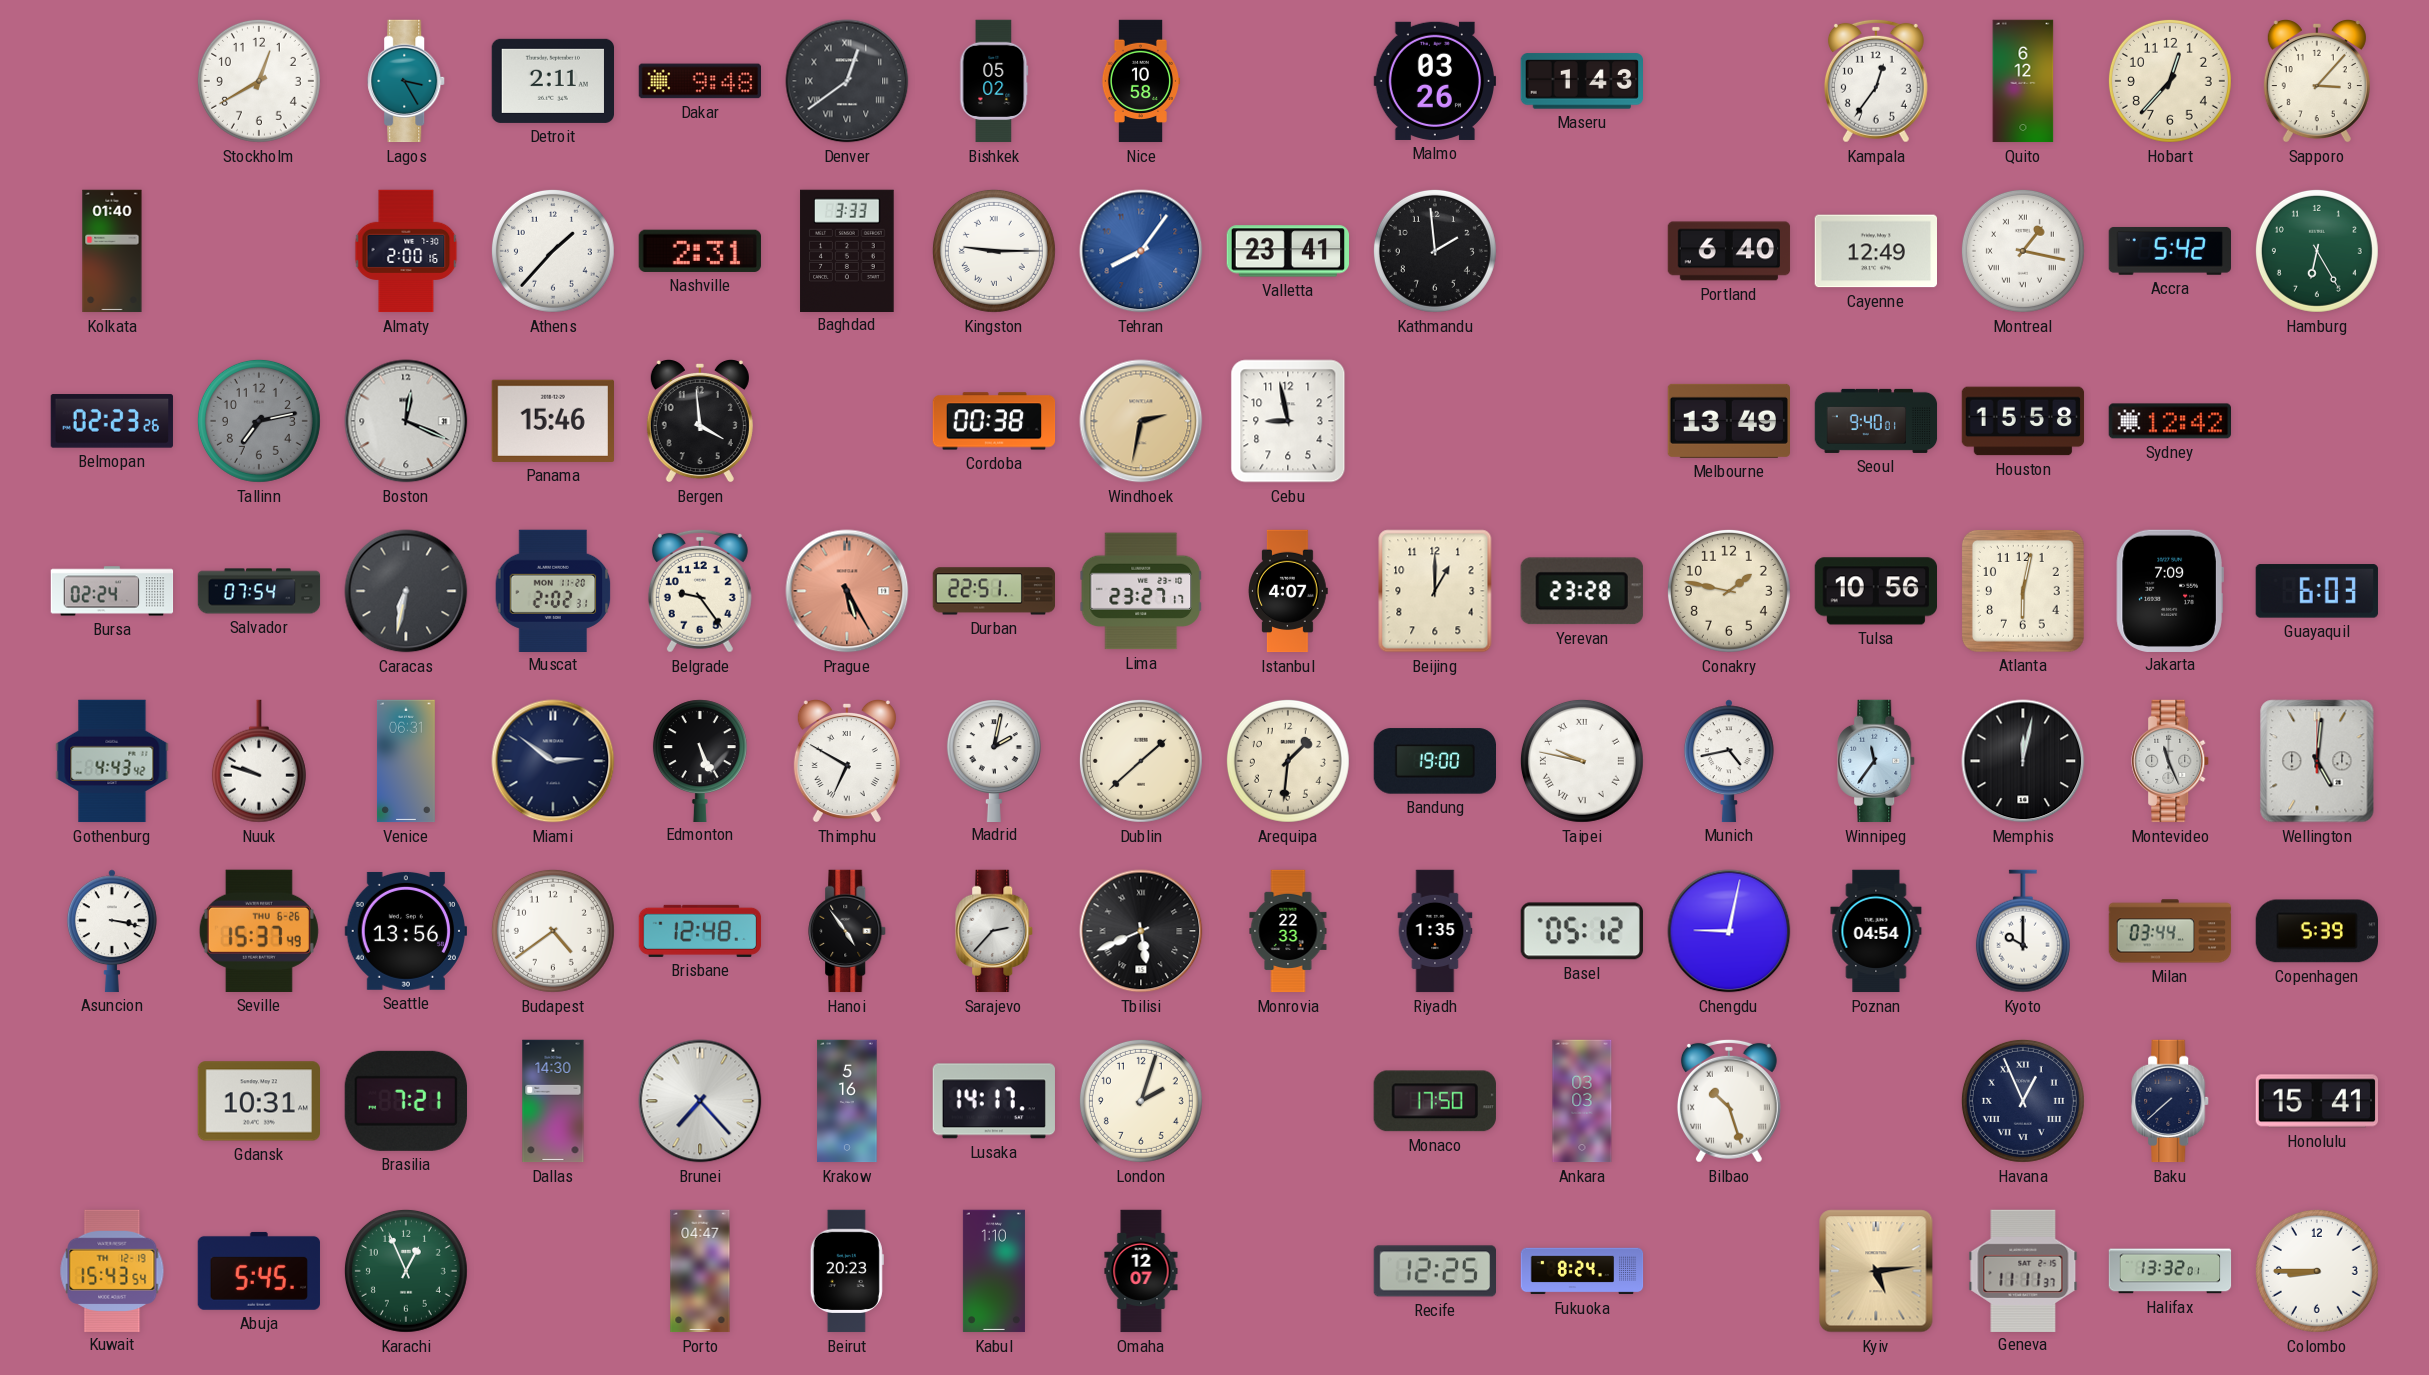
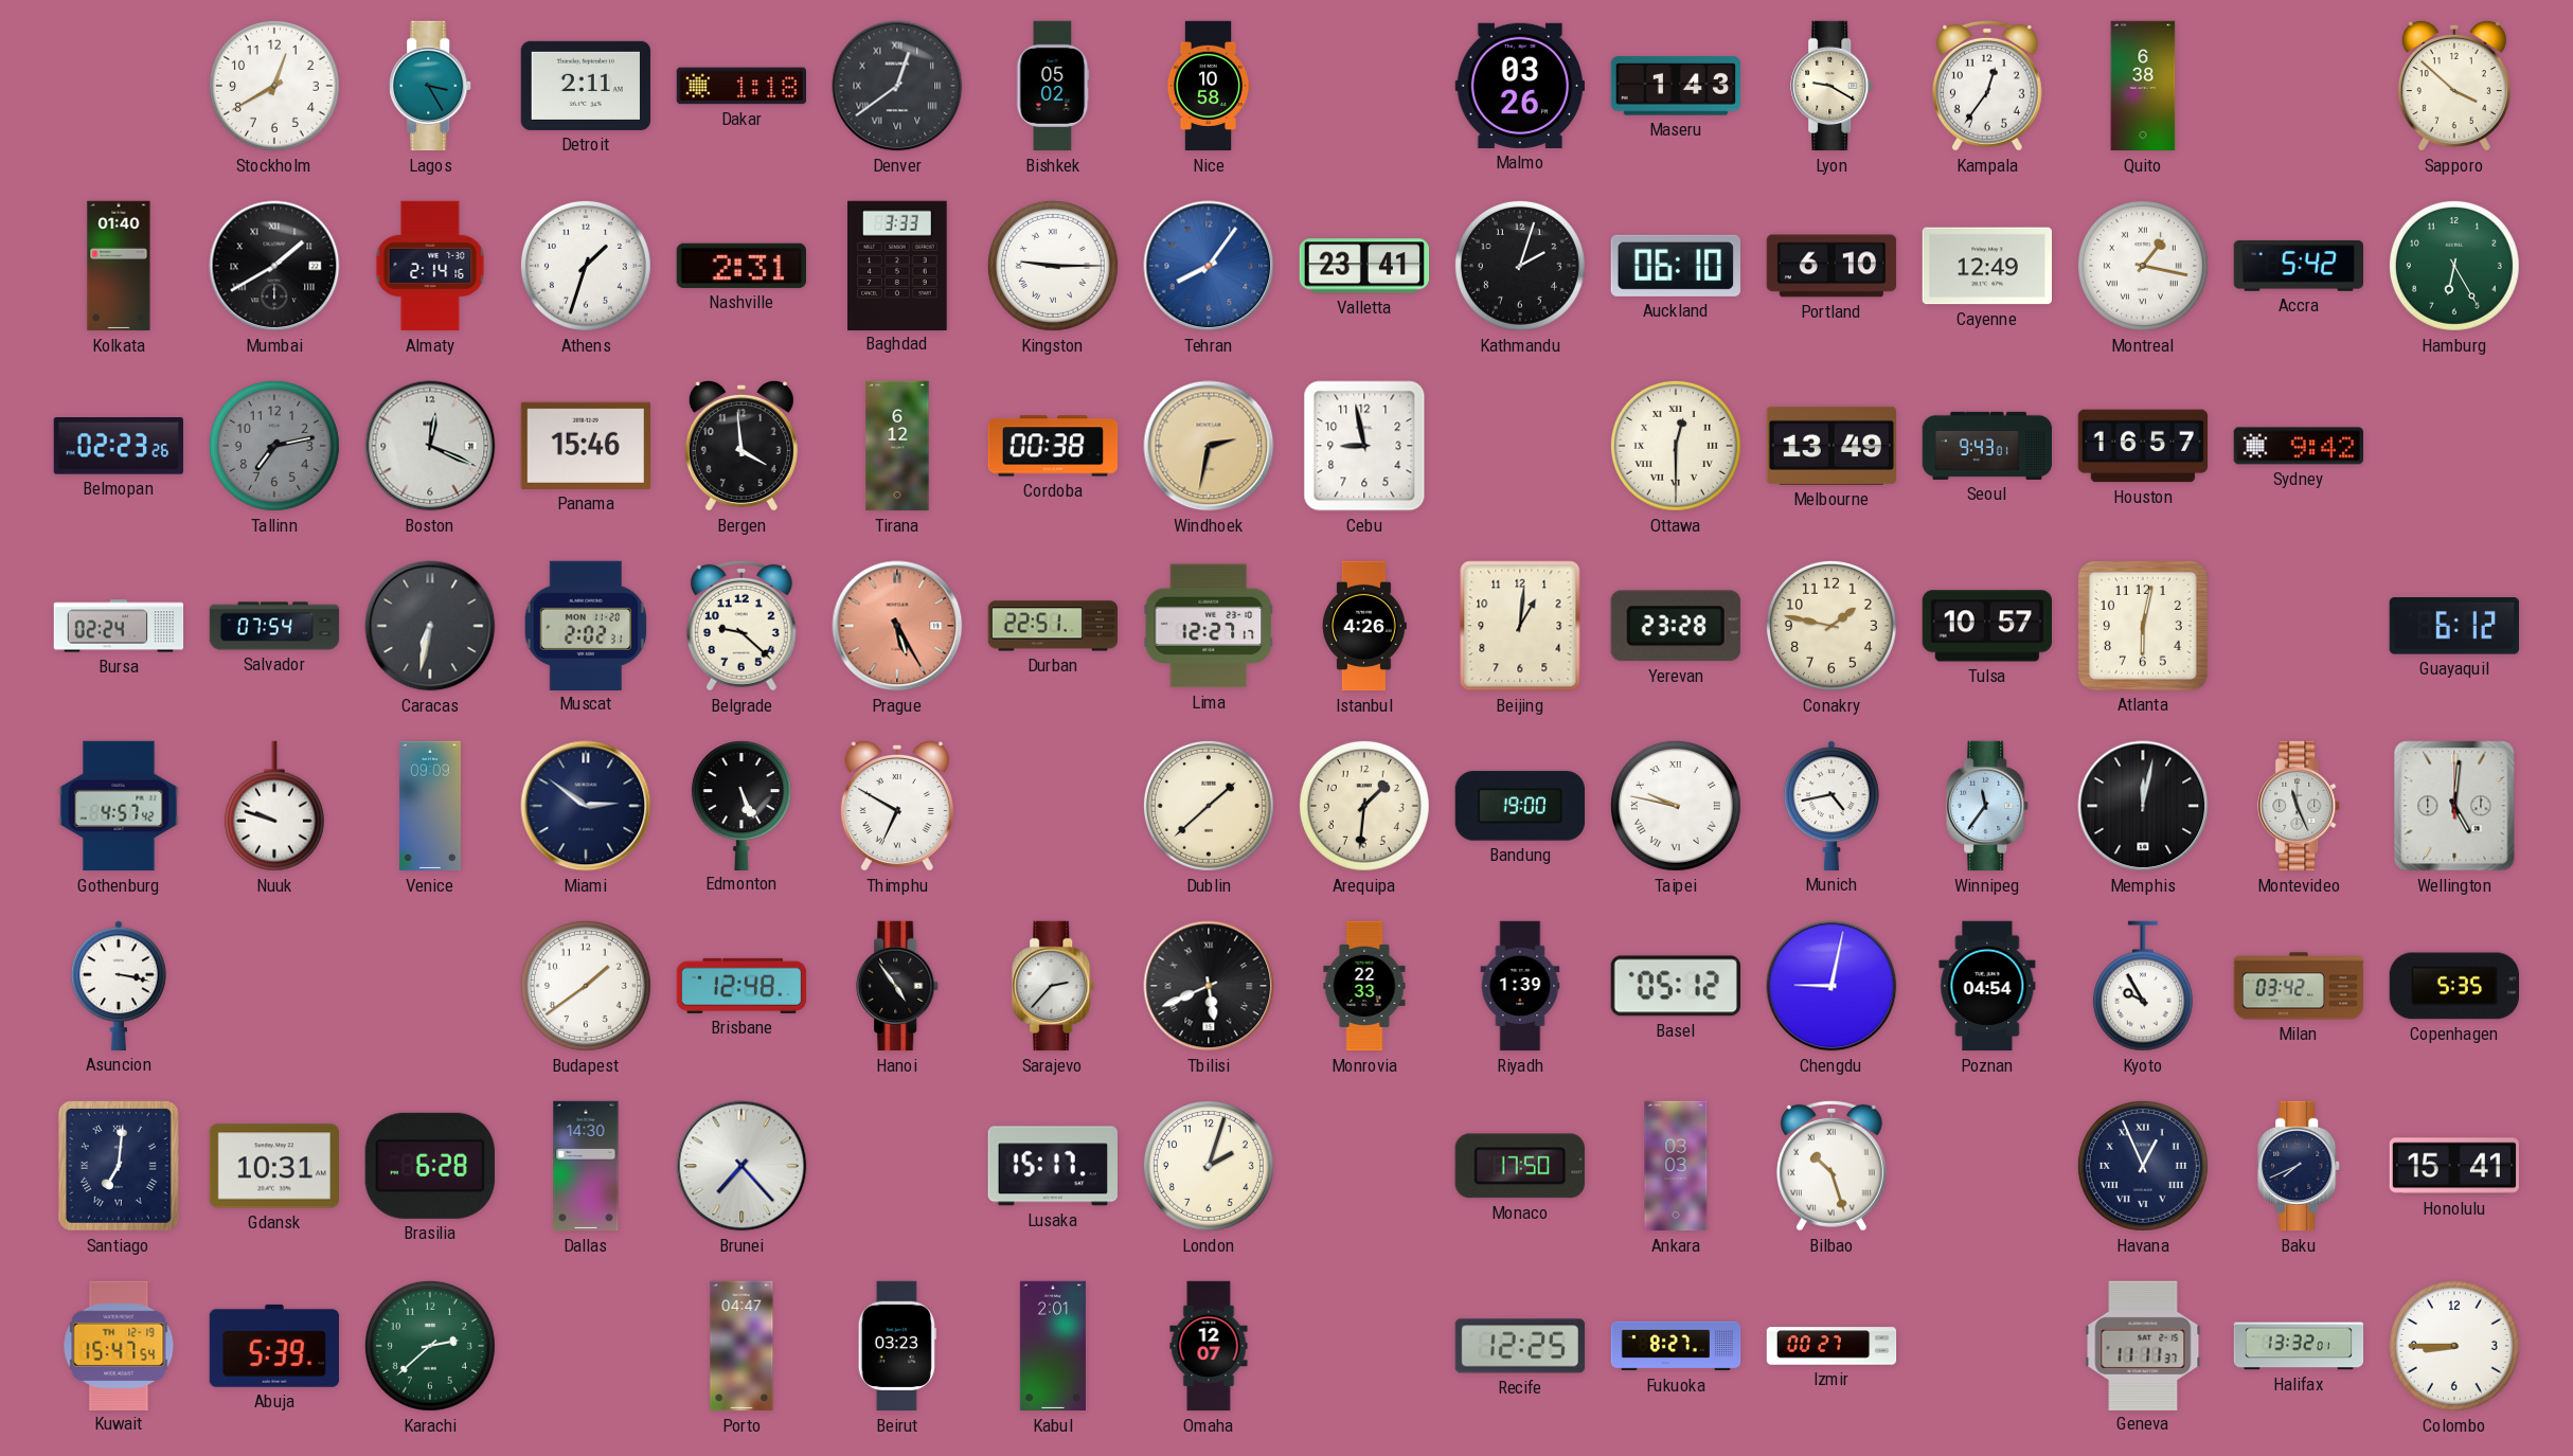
Dakar: 9:48 -> 1:18
Lyon: none -> 9:20
Quito: 6:12 -> 6:38
Hobart: 12:37 -> none
Sapporo: 3:07 -> 3:52
Mumbai: none -> 1:40
Almaty: 2:00 -> 2:14
Athens: 1:37 -> 1:33
Kathmandu: 1:59 -> 2:03
Auckland: none -> 06:10
Portland: 6:40 -> 6:10
Tirana: none -> 6:12
Ottawa: none -> 12:30
Seoul: 9:40 -> 9:43
Houston: 15:58 -> 16:57
Sydney: 12:42 -> 9:42
Belgrade: 9:24 -> 9:22
Lima: 23:27 -> 12:27
Istanbul: 4:07 -> 4:26
Beijing: 1:00 -> 1:01
Tulsa: 10:56 -> 10:57
Jakarta: 7:09 -> none
Guayaquil: 6:03 -> 6:12
Gothenburg: 4:43 -> 4:57
Venice: 06:31 -> 09:09
Madrid: 2:02 -> none
Seville: 15:37 -> none
Seattle: 13:56 -> none
Budapest: 4:39 -> 1:39
Riyadh: 1:35 -> 1:39
Kyoto: 10:00 -> 9:55
Milan: 03:44 -> 03:42
Copenhagen: 5:39 -> 5:35
Santiago: none -> 7:01
Brasilia: 7:21 -> 6:28
Krakow: 5:16 -> none
Lusaka: 14:17 -> 15:17
Baku: 7:38 -> 7:41
Kuwait: 15:43 -> 15:47
Abuja: 5:45 -> 5:39
Karachi: 12:56 -> 2:38
Beirut: 20:23 -> 03:23
Kabul: 1:10 -> 2:01
Fukuoka: 8:24 -> 8:27
Izmir: none -> 00:27
Kyiv: 5:14 -> none
